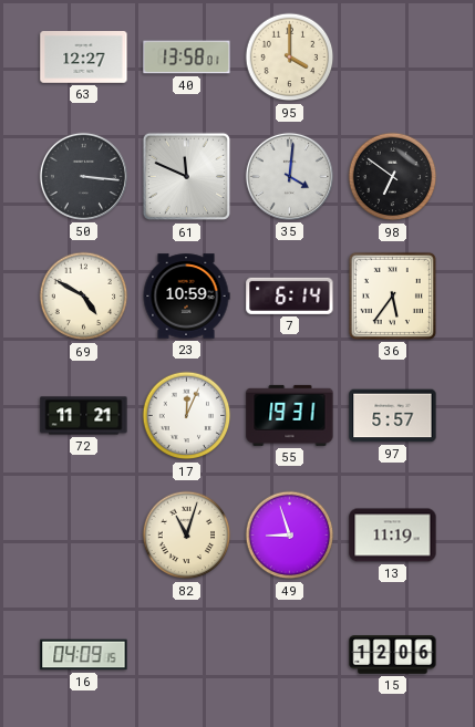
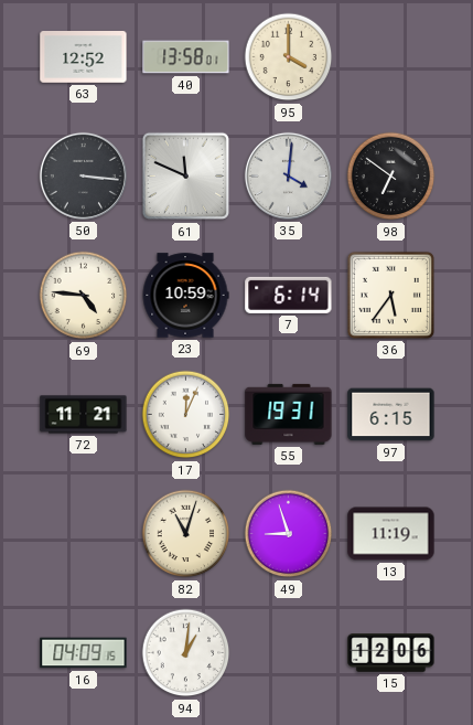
63: 12:27 -> 12:52
69: 4:50 -> 4:46
97: 5:57 -> 6:15
94: none -> 1:01
